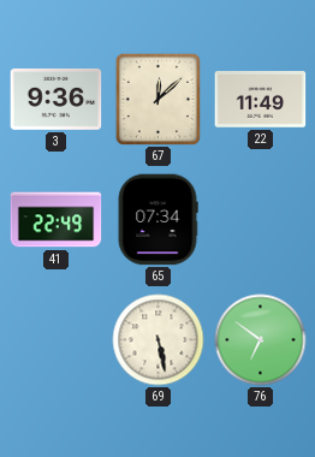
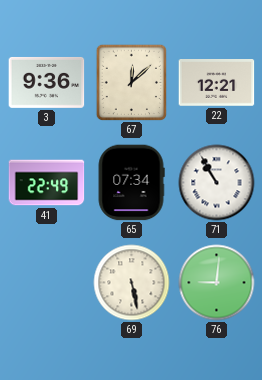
22: 11:49 -> 12:21
71: none -> 10:55
76: 6:51 -> 9:01
